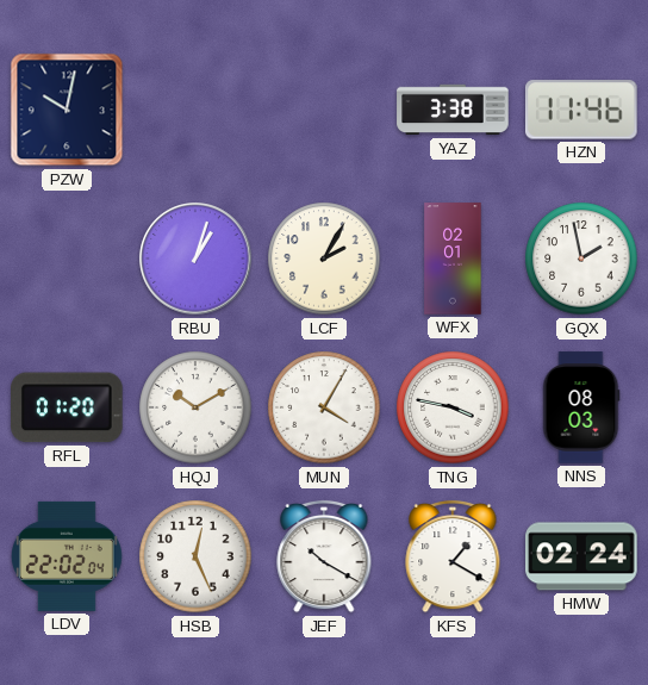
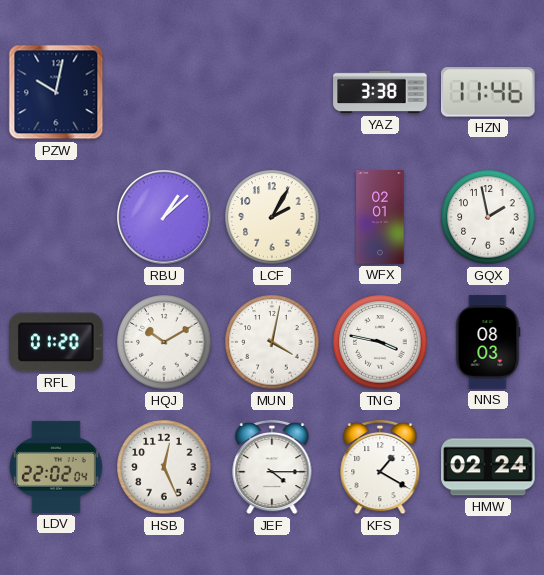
RBU: 1:03 -> 1:08
MUN: 4:05 -> 4:02
JEF: 10:20 -> 4:15
